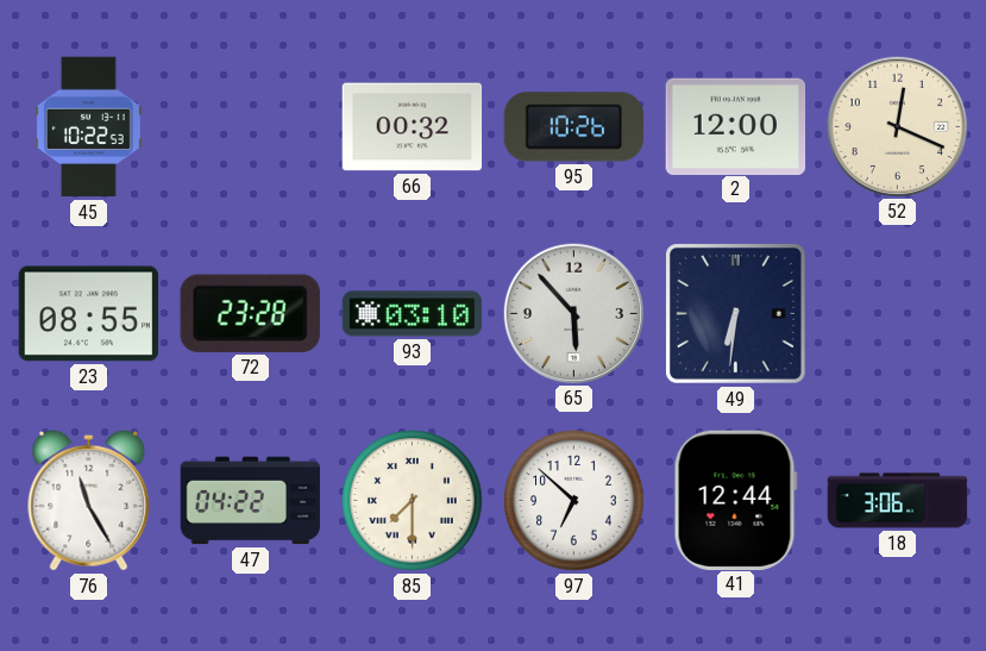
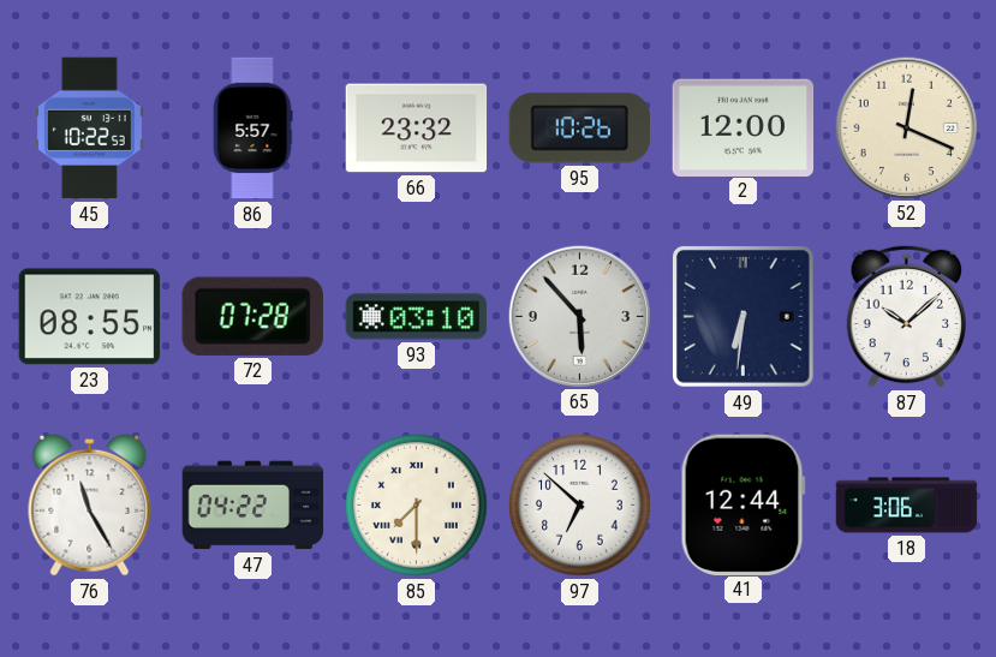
86: none -> 5:57
66: 00:32 -> 23:32
72: 23:28 -> 07:28
87: none -> 10:08
